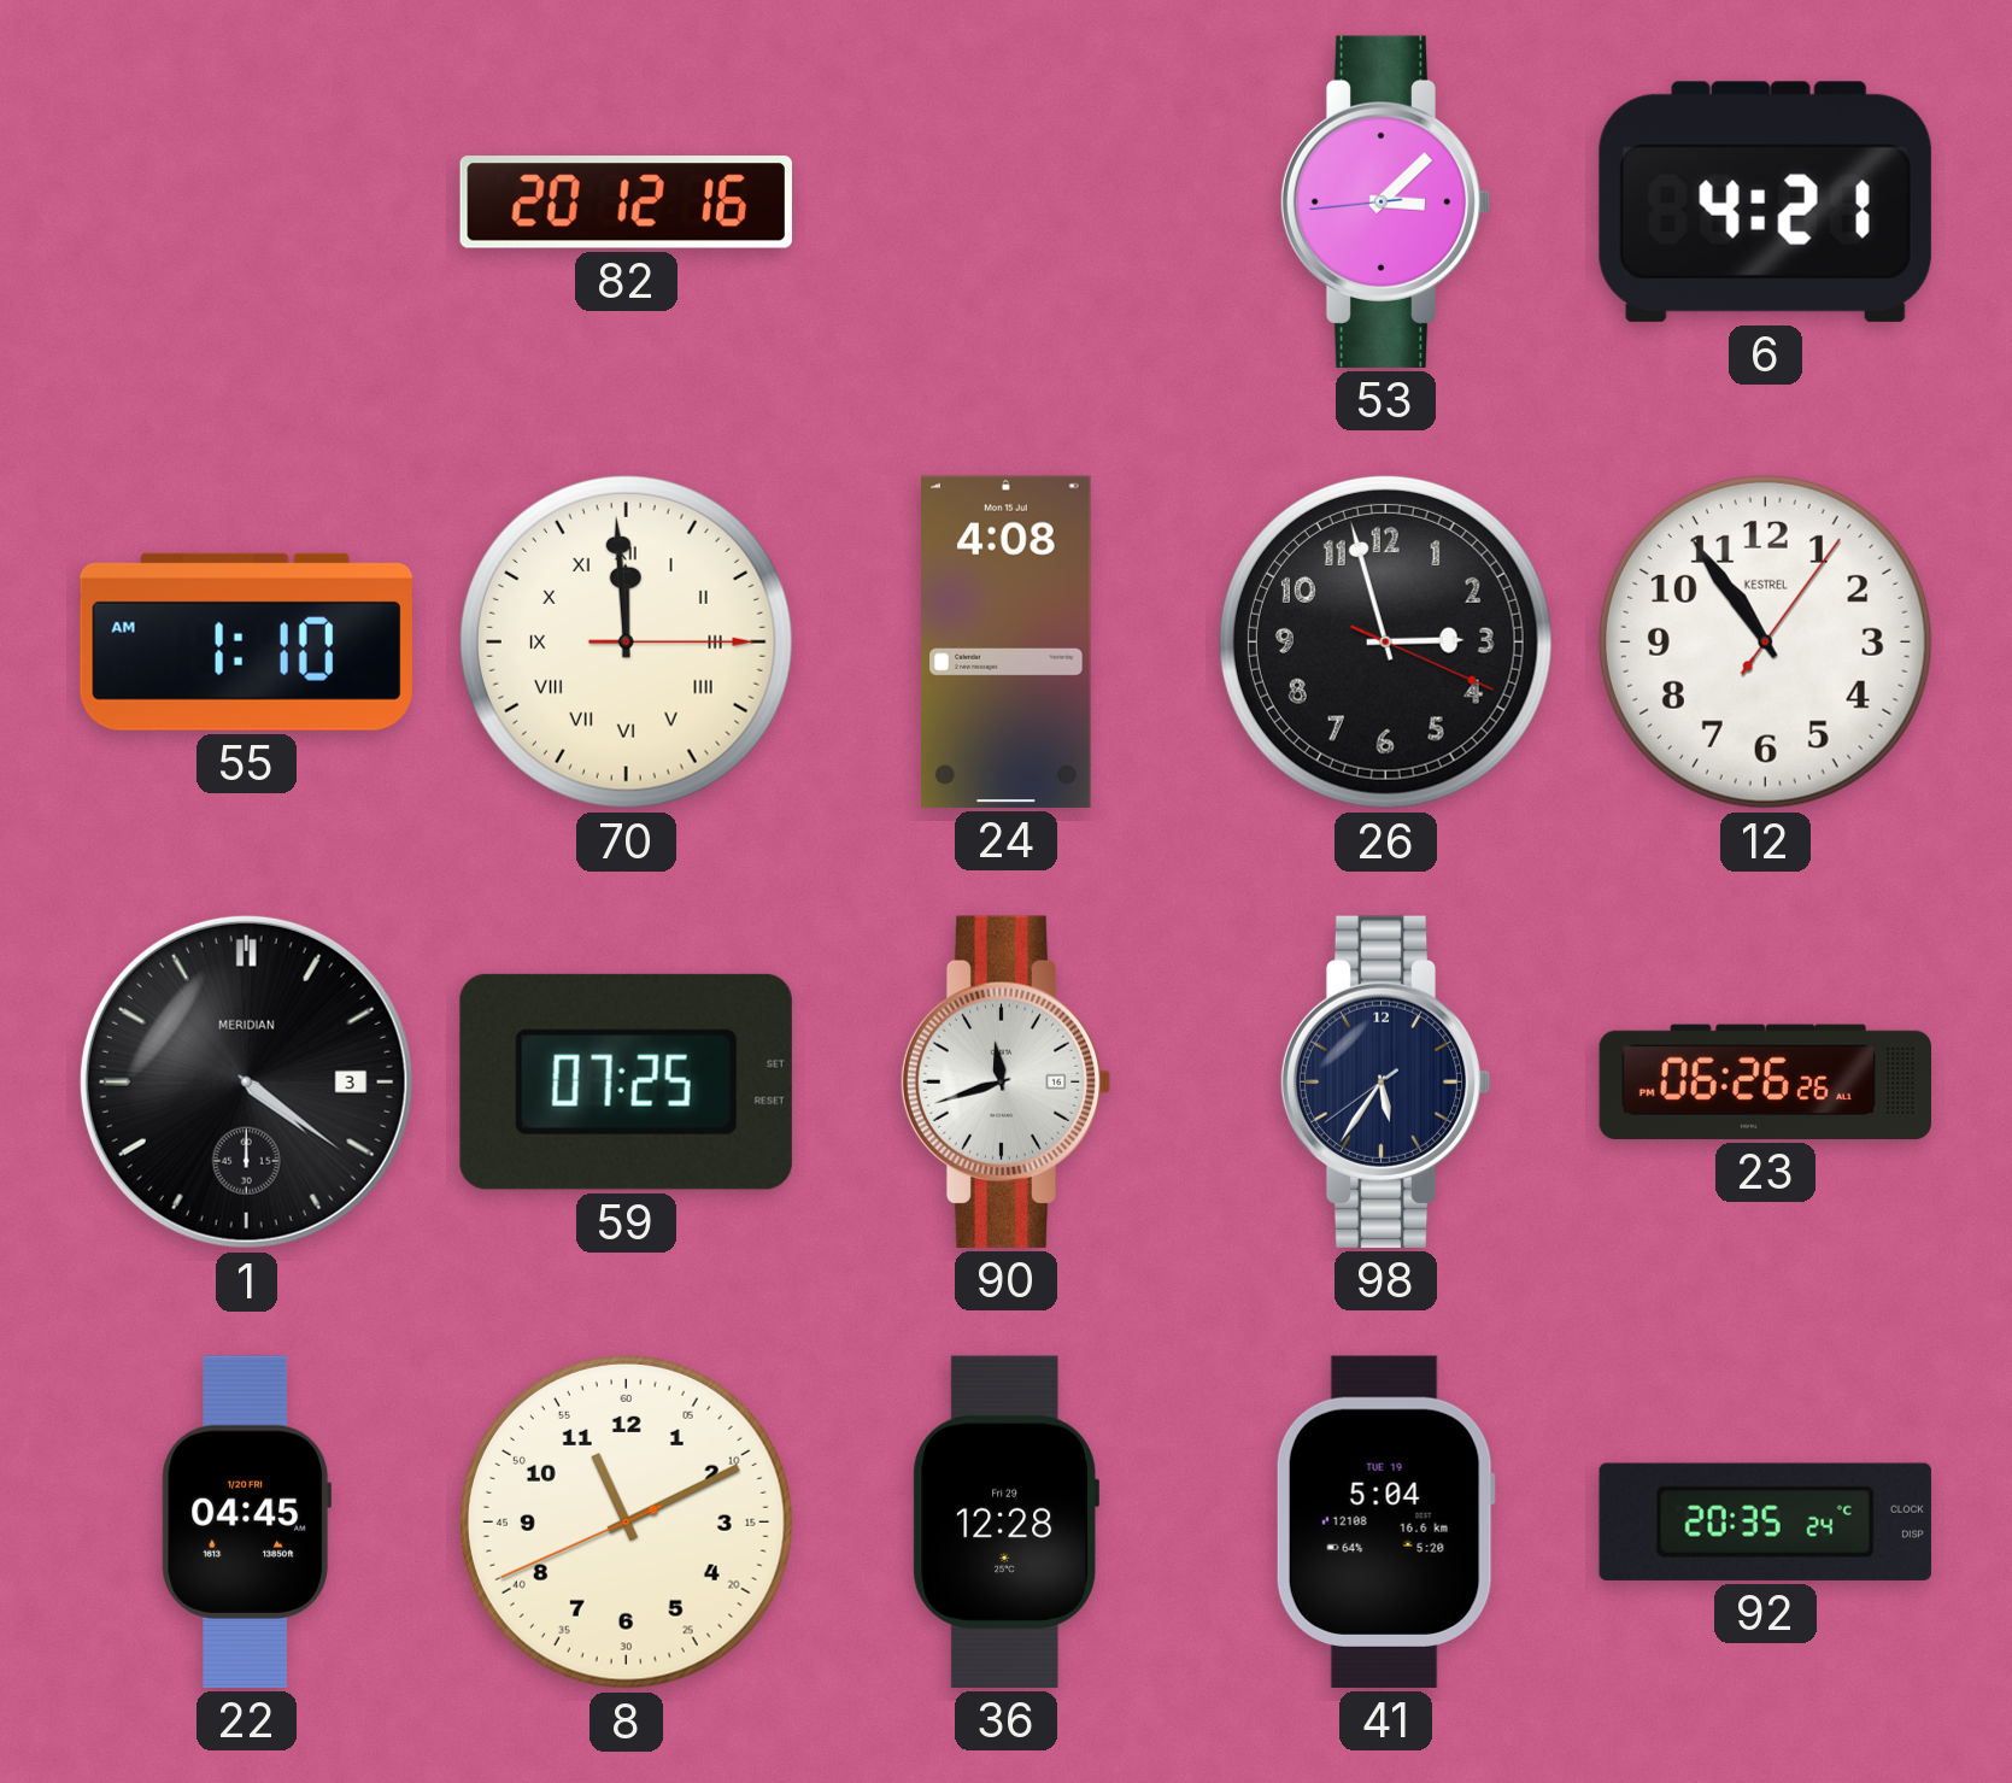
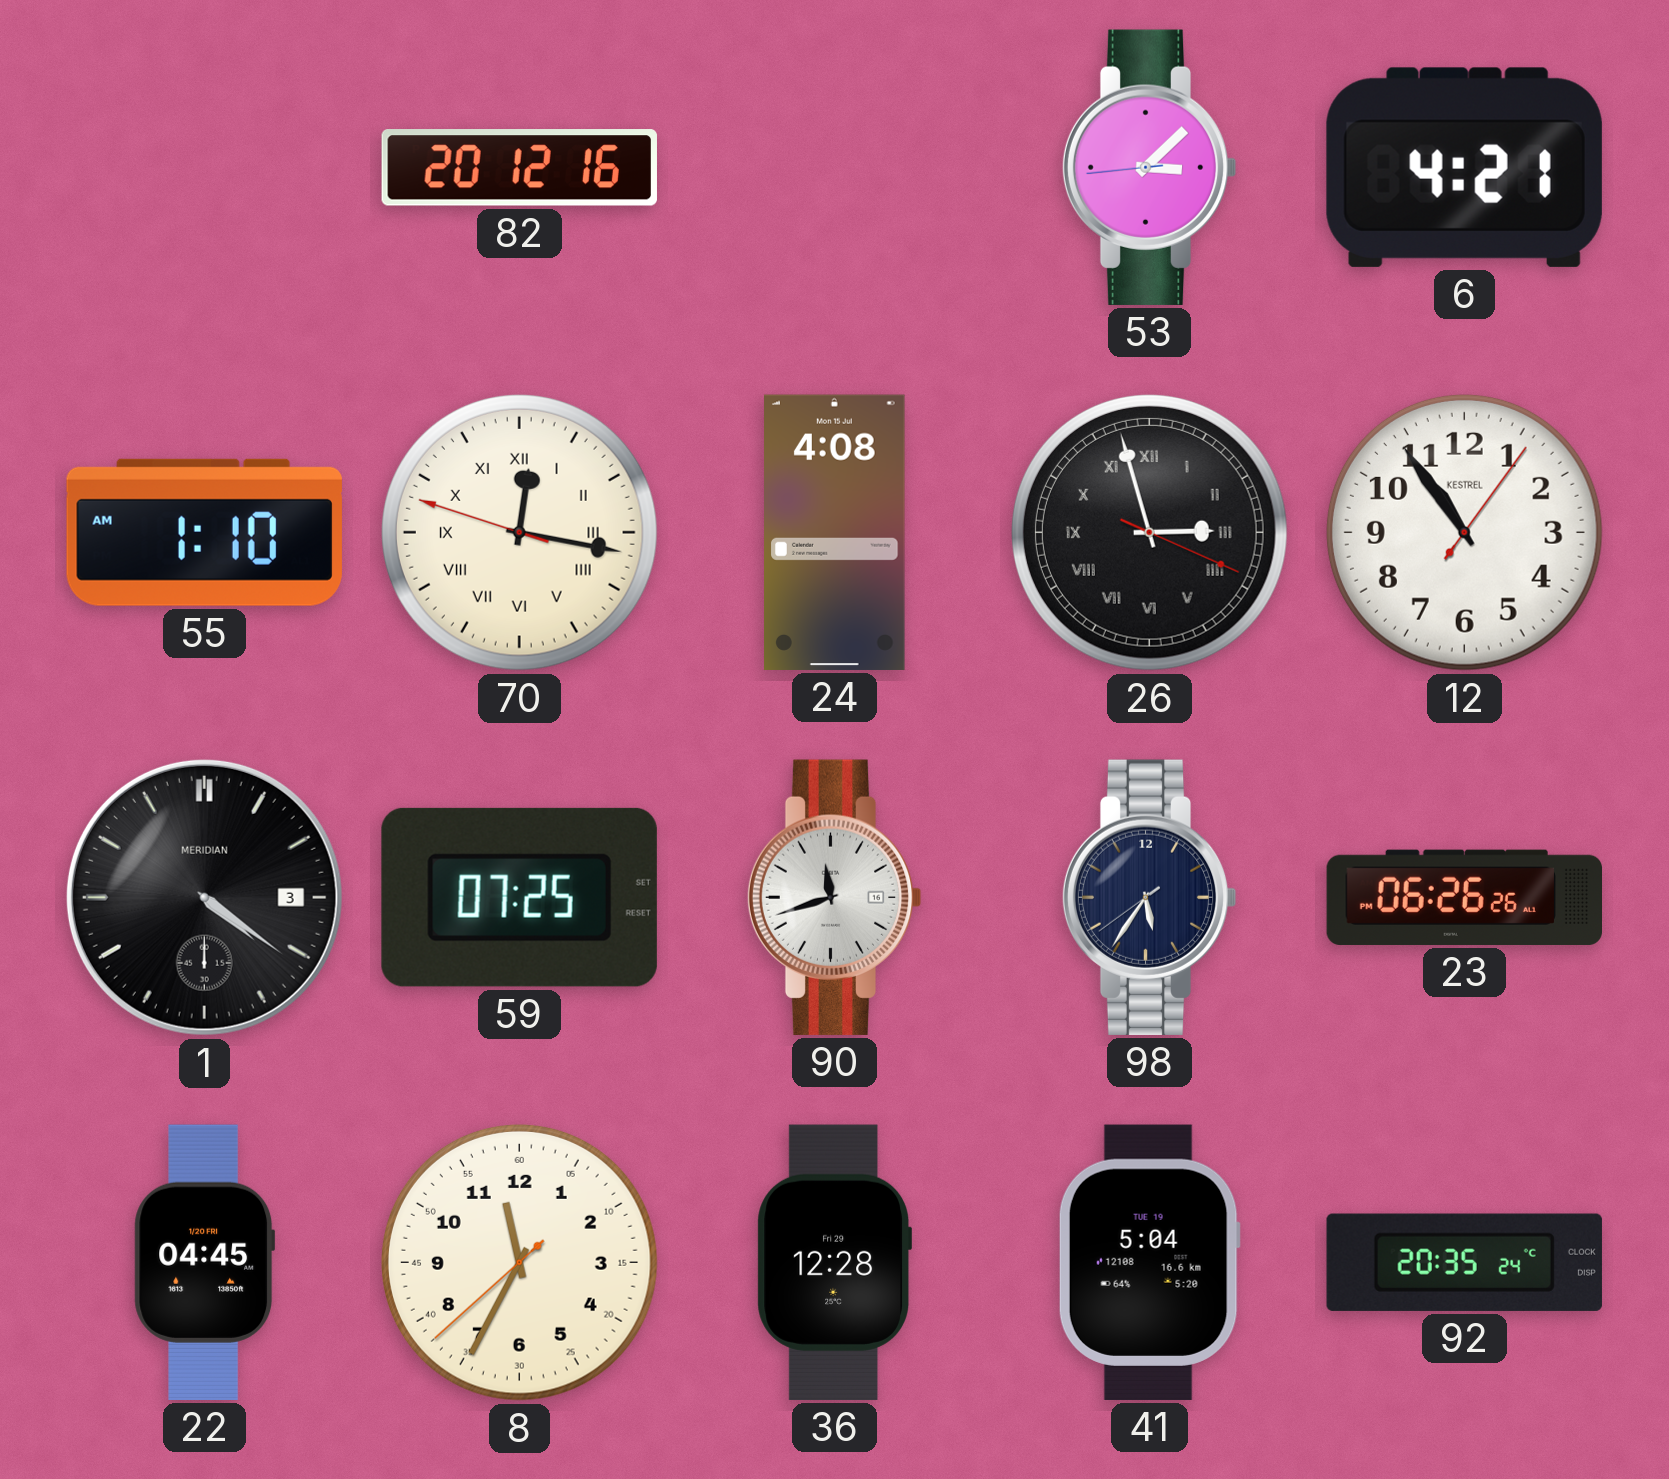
70: 11:59 -> 12:16
26 numerals: Arabic -> Roman
8: 11:10 -> 11:34
